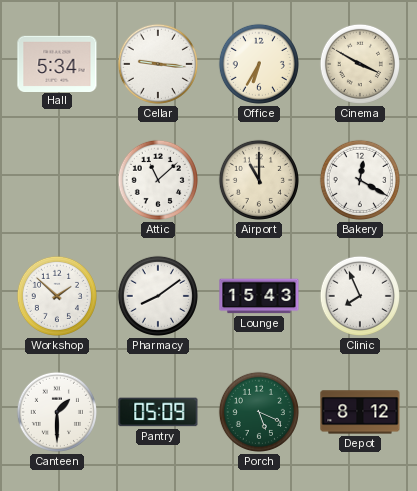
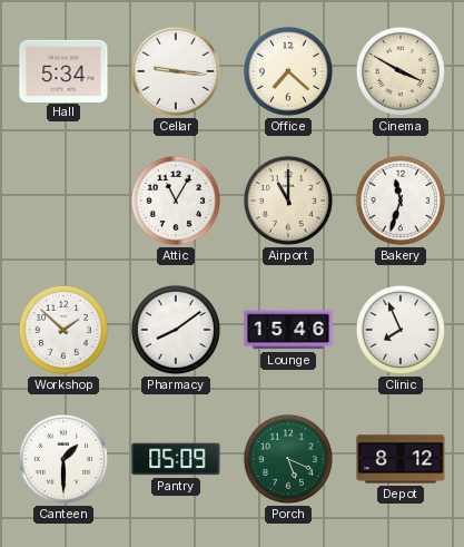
Office: 6:35 -> 7:22
Attic: 11:08 -> 11:05
Bakery: 12:20 -> 11:33
Lounge: 15:43 -> 15:46
